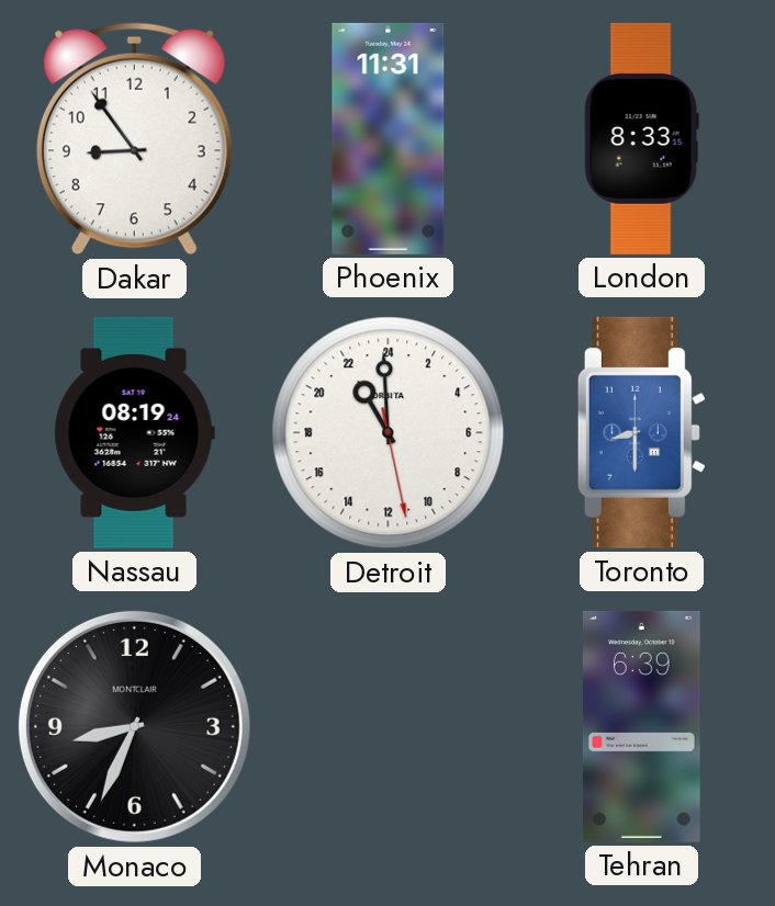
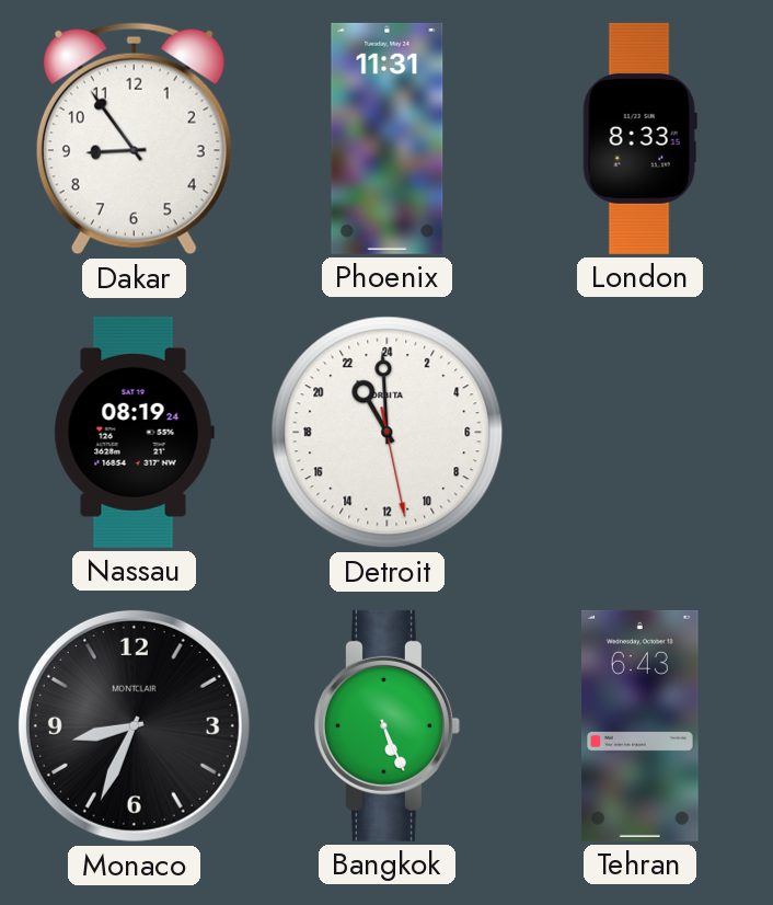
Toronto: 8:30 -> none
Bangkok: none -> 5:26
Tehran: 6:39 -> 6:43
